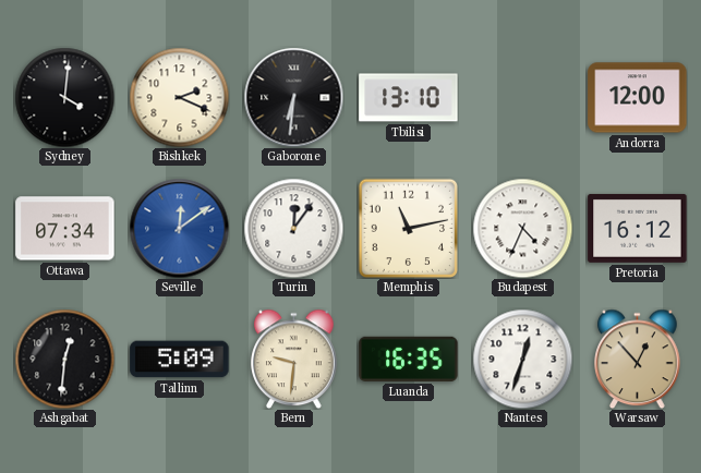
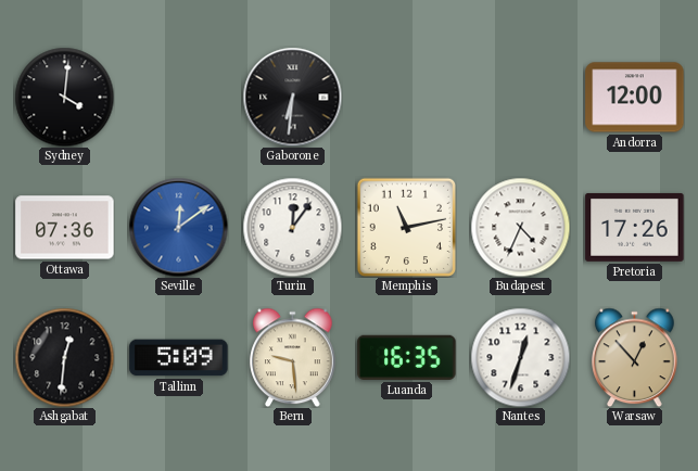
Bishkek: 2:19 -> none
Tbilisi: 13:10 -> none
Ottawa: 07:34 -> 07:36
Pretoria: 16:12 -> 17:26
Bern: 9:31 -> 9:29
